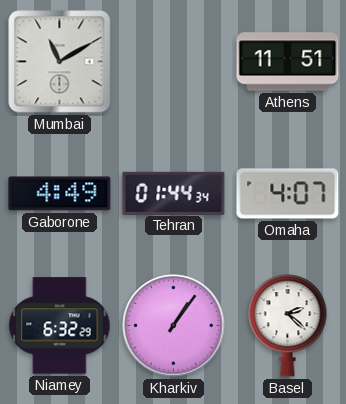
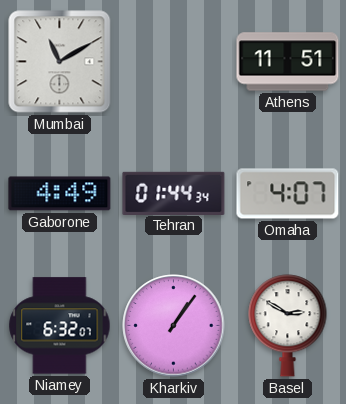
Niamey: 6:32:29 -> 6:32:07
Basel: 2:22 -> 2:50
